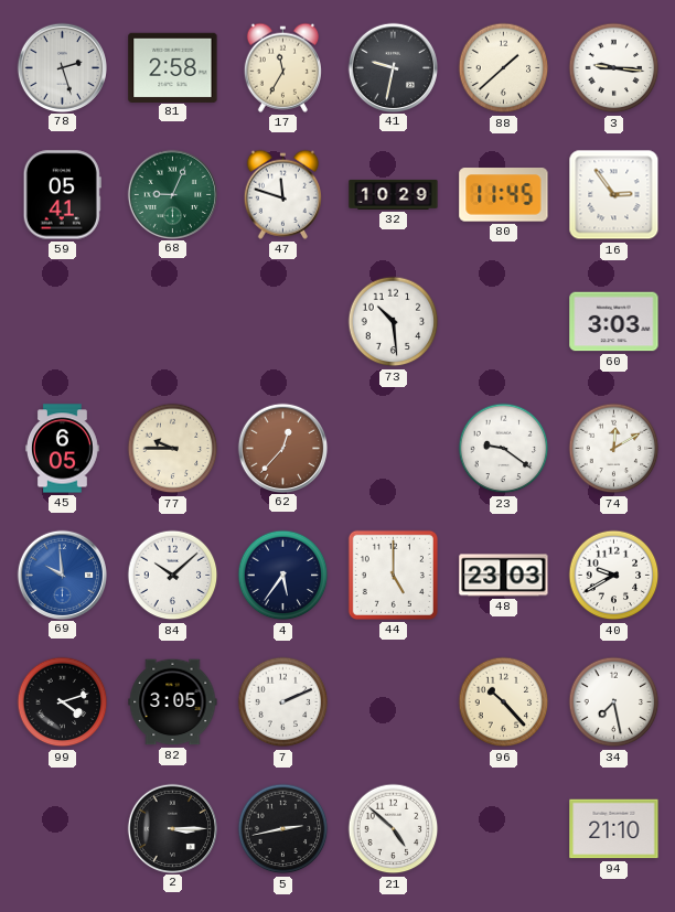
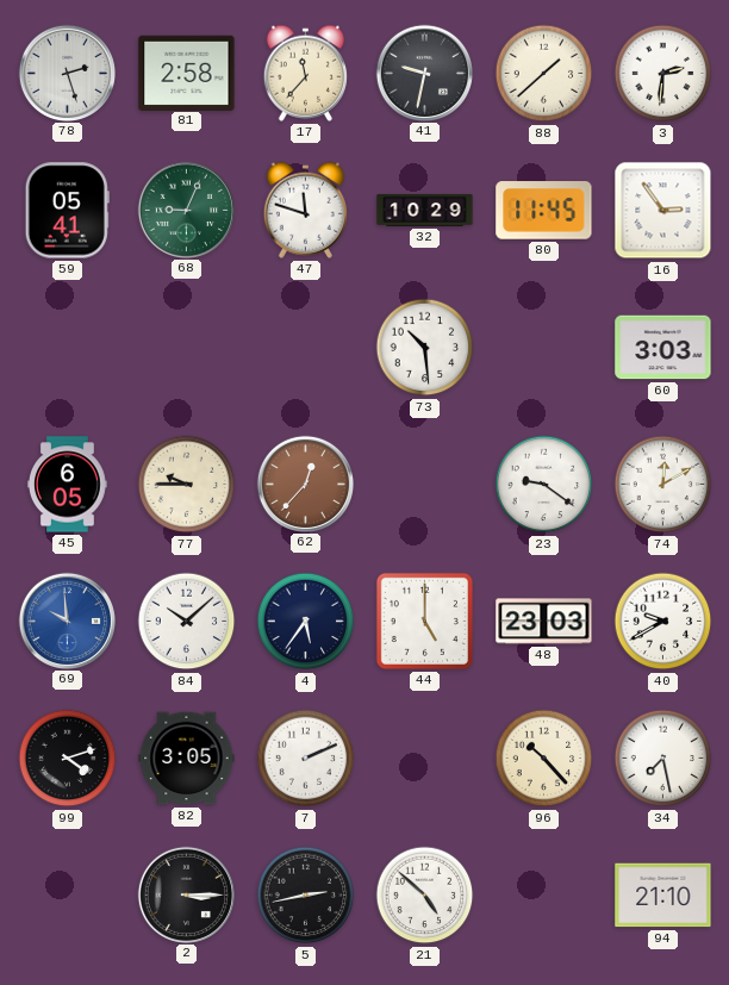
17: 11:35 -> 11:37
3: 9:16 -> 2:31
